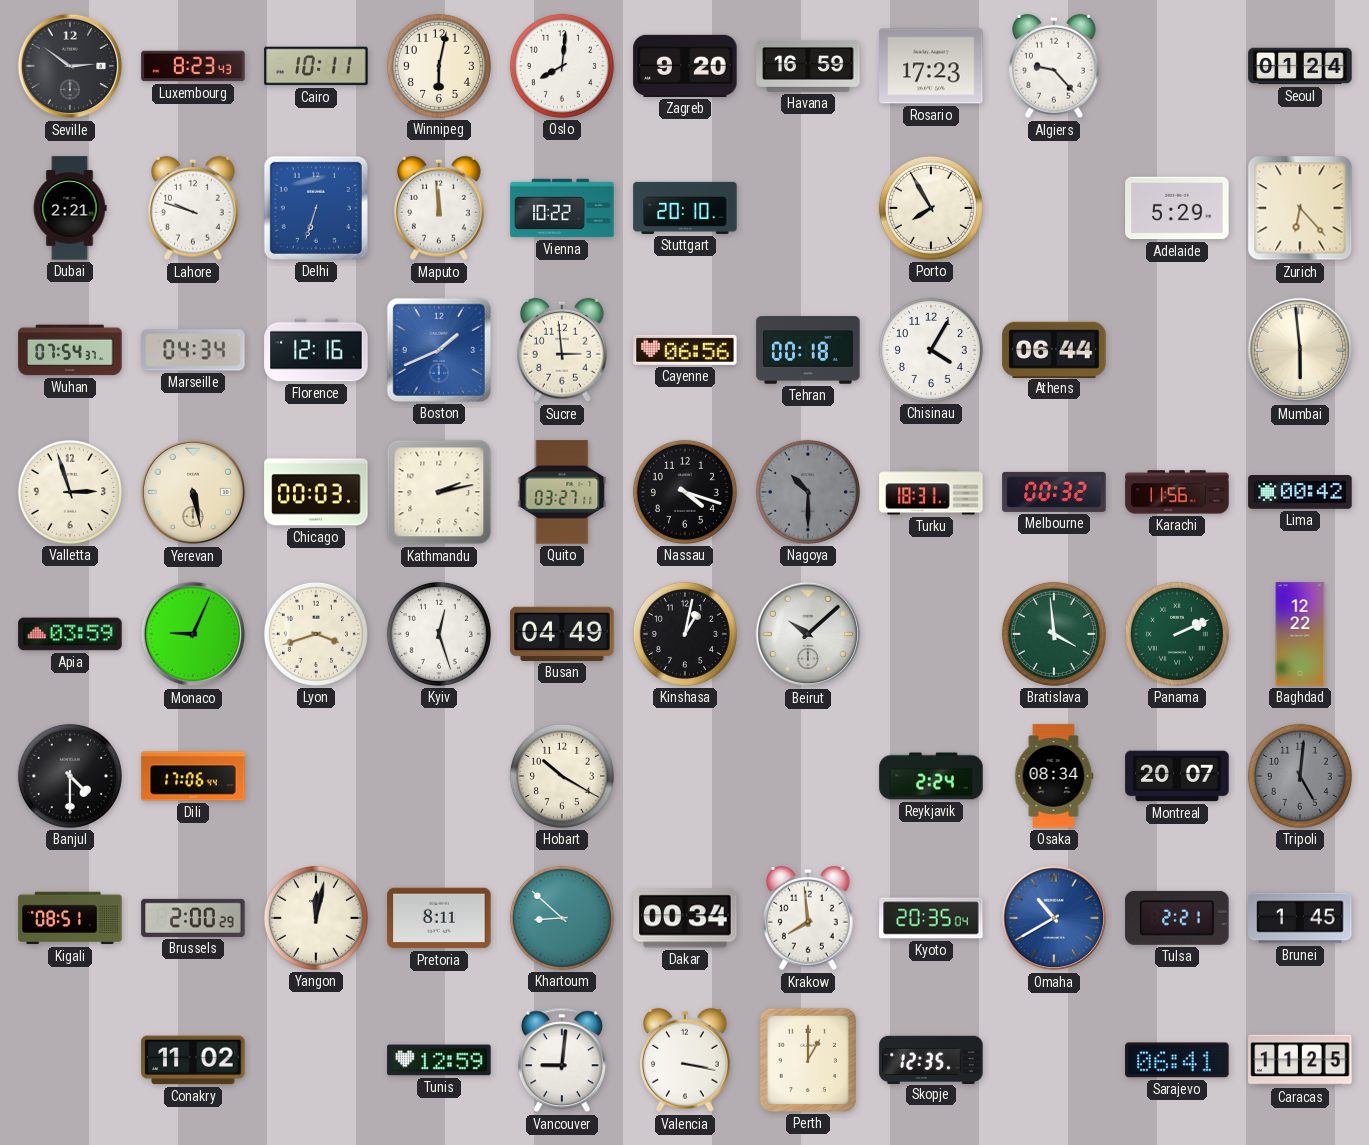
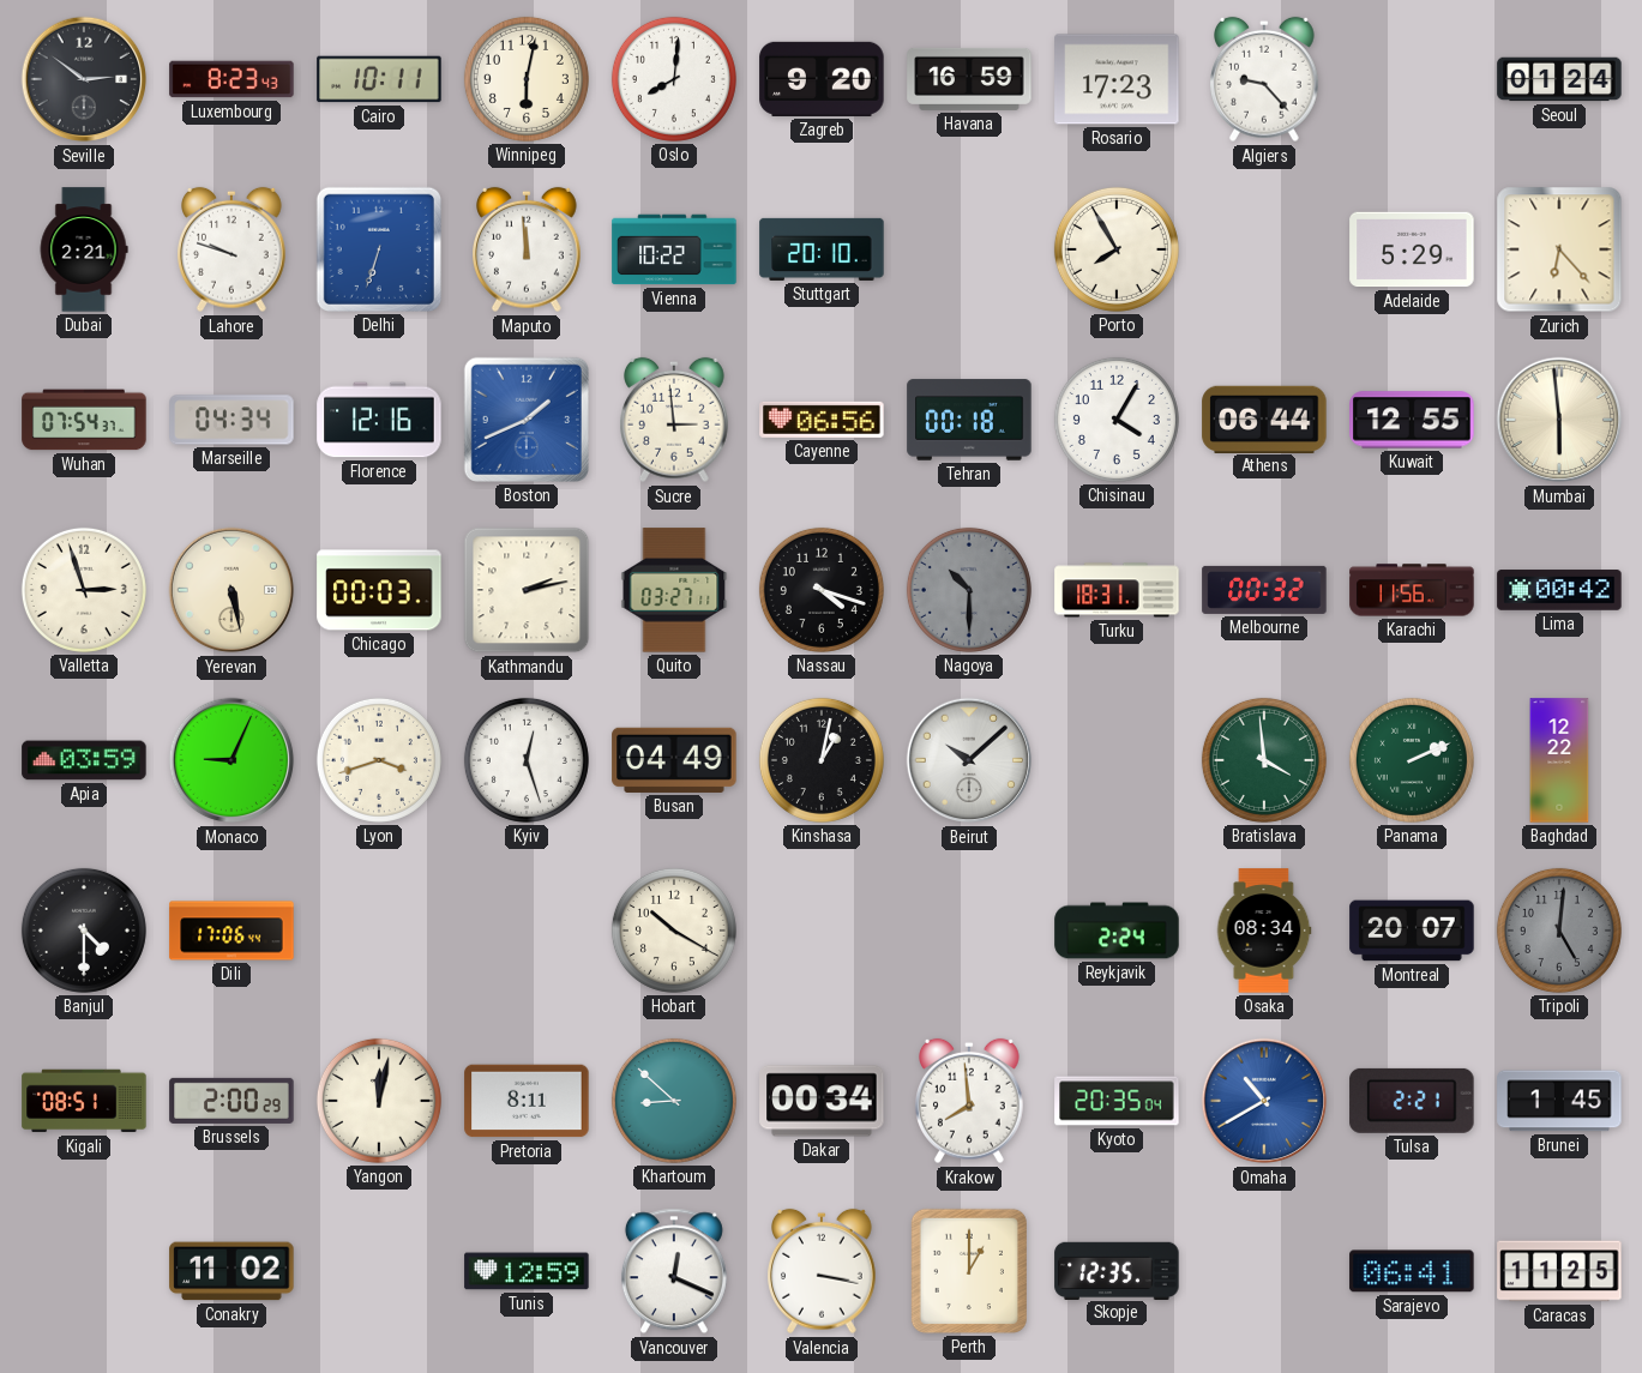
Kuwait: none -> 12:55
Vancouver: 9:01 -> 12:19
